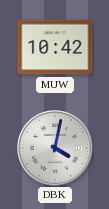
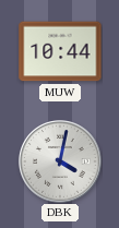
MUW: 10:42 -> 10:44
